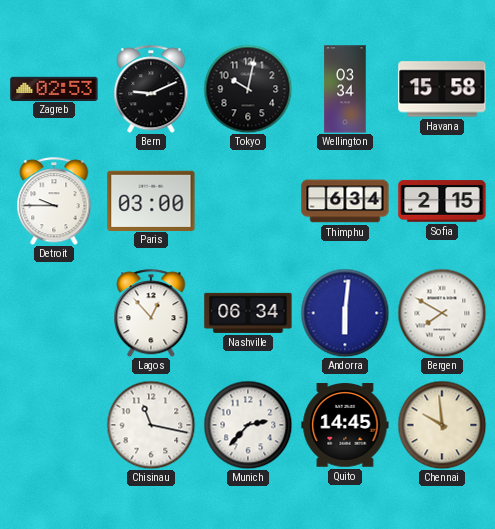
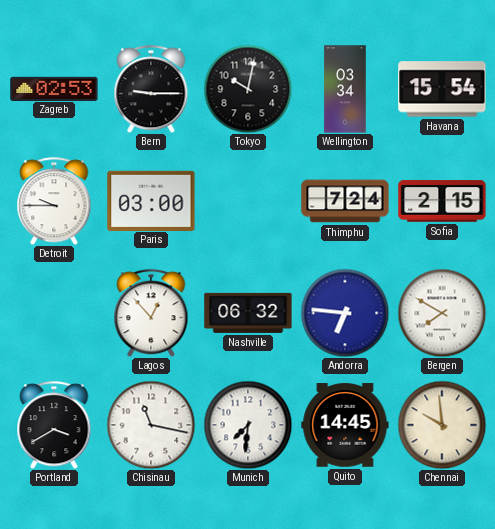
Bern: 9:11 -> 9:15
Havana: 15:58 -> 15:54
Thimphu: 6:34 -> 7:24
Nashville: 06:34 -> 06:32
Andorra: 6:01 -> 6:46
Portland: none -> 3:40
Munich: 2:37 -> 7:31
